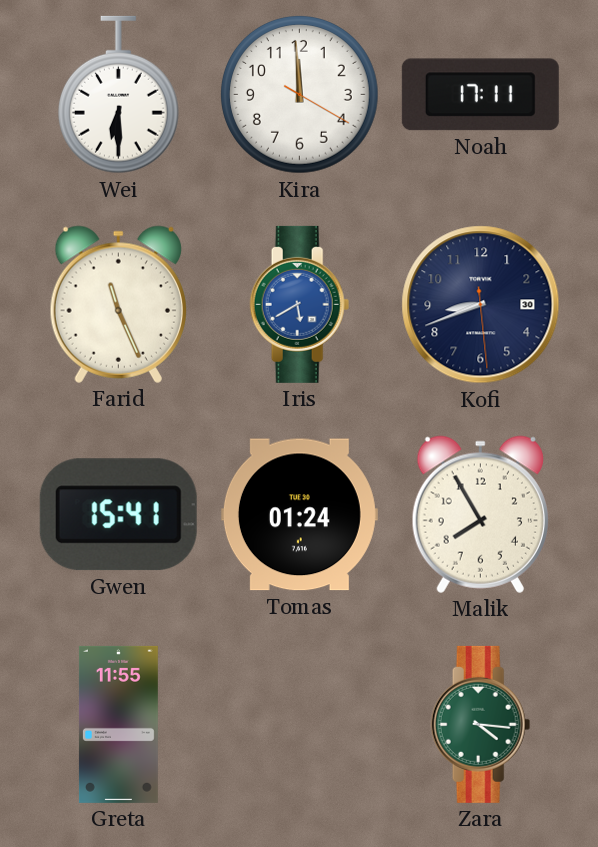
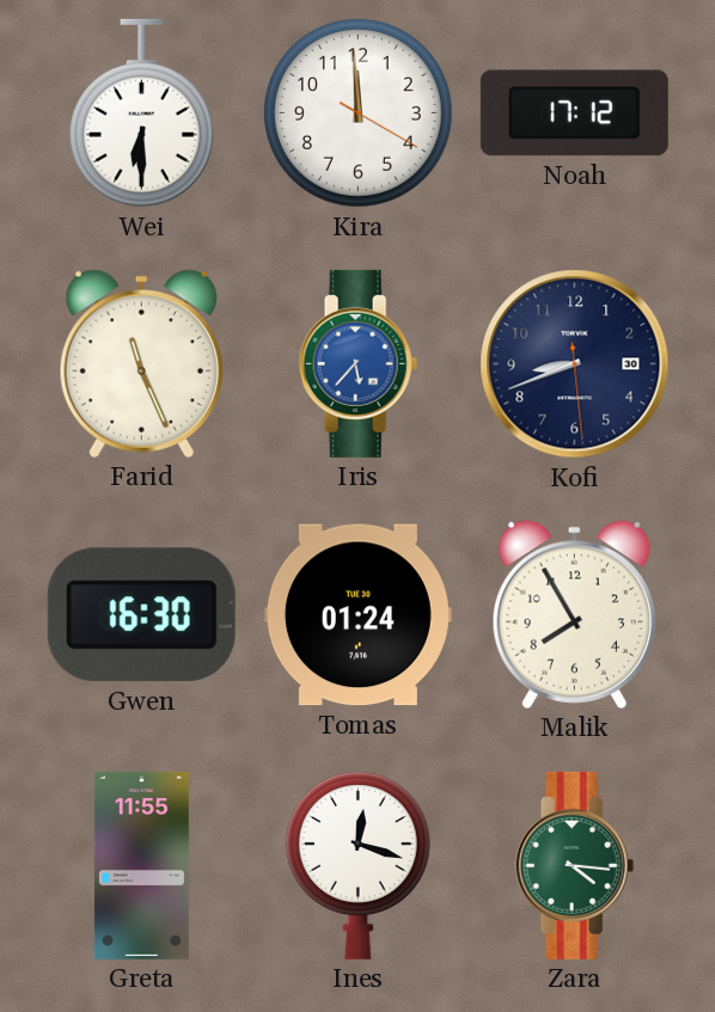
Noah: 17:11 -> 17:12
Iris: 5:40 -> 5:37
Gwen: 15:41 -> 16:30
Ines: none -> 12:18
